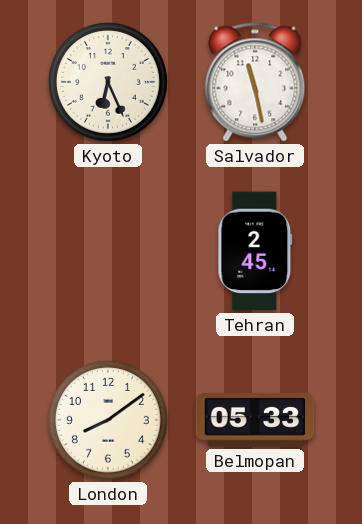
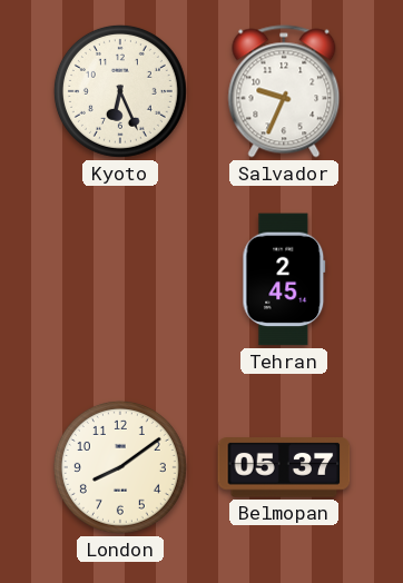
Salvador: 11:28 -> 9:34
Belmopan: 05:33 -> 05:37
